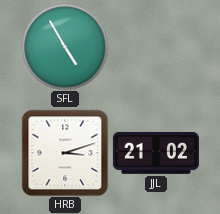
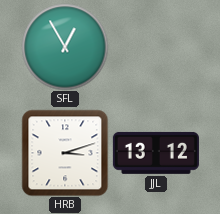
SFL: 4:55 -> 12:55
JJL: 21:02 -> 13:12
